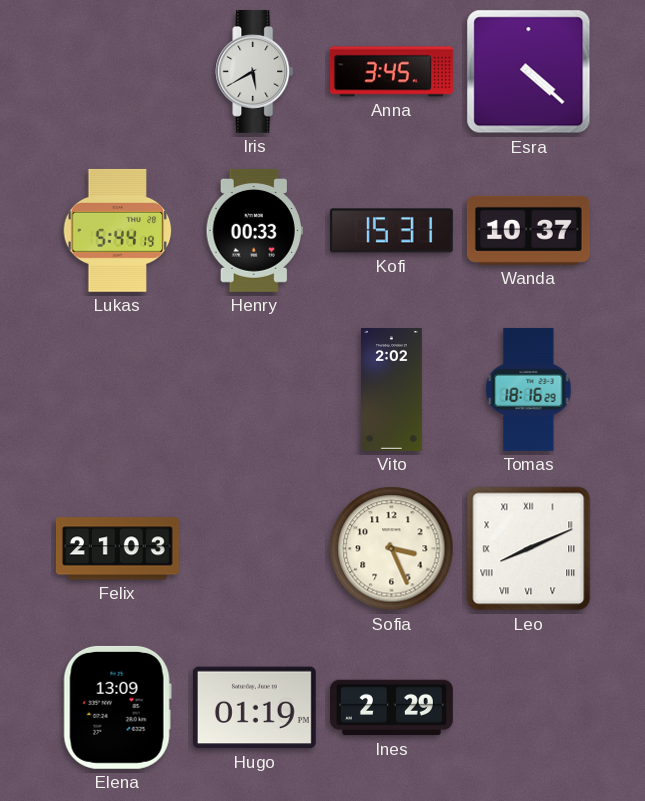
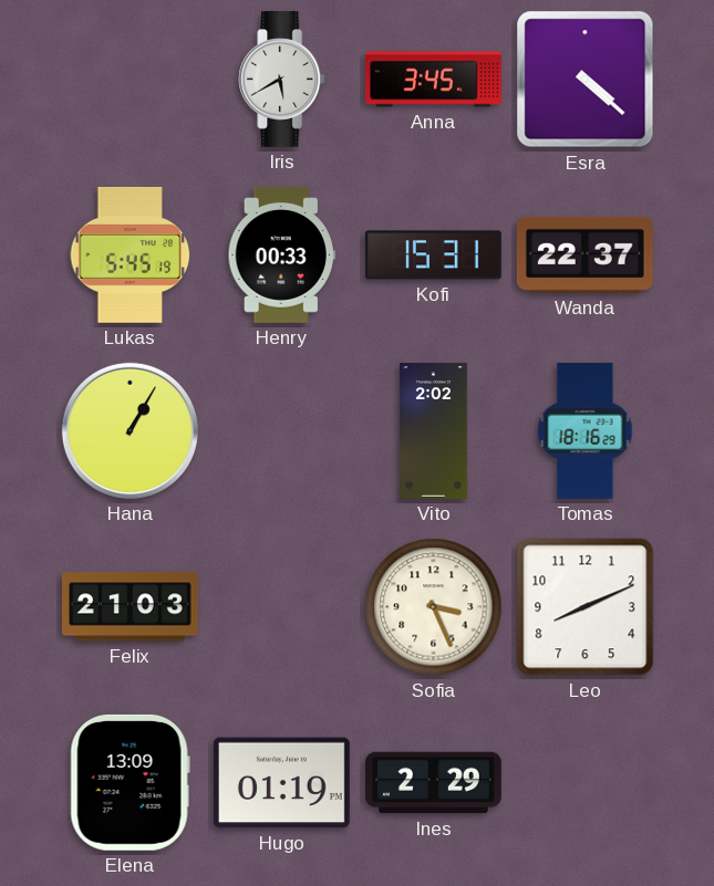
Lukas: 5:44 -> 5:45
Wanda: 10:37 -> 22:37
Hana: none -> 1:05
Leo numerals: Roman -> Arabic
